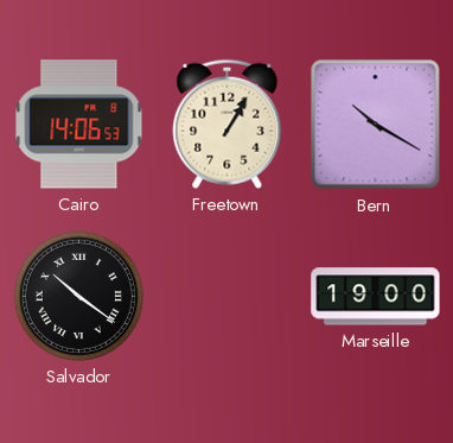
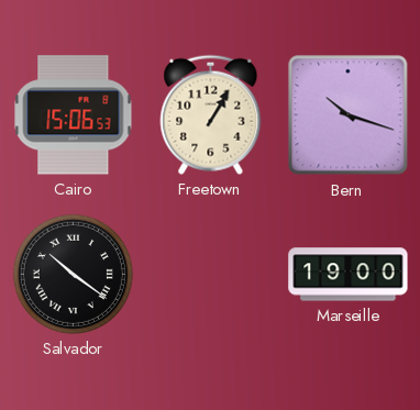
Cairo: 14:06 -> 15:06
Bern: 10:20 -> 10:18
